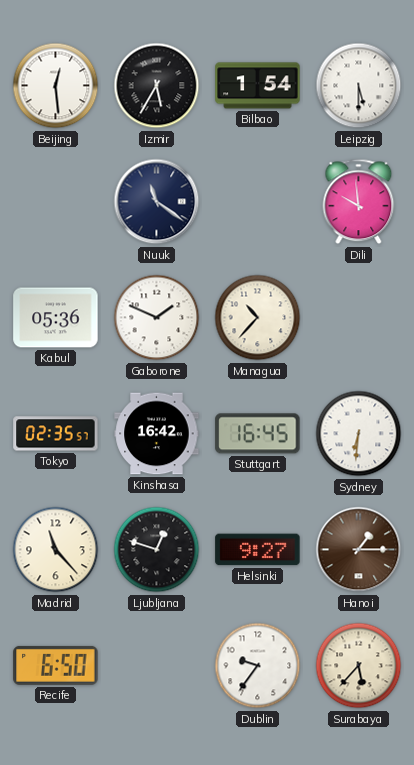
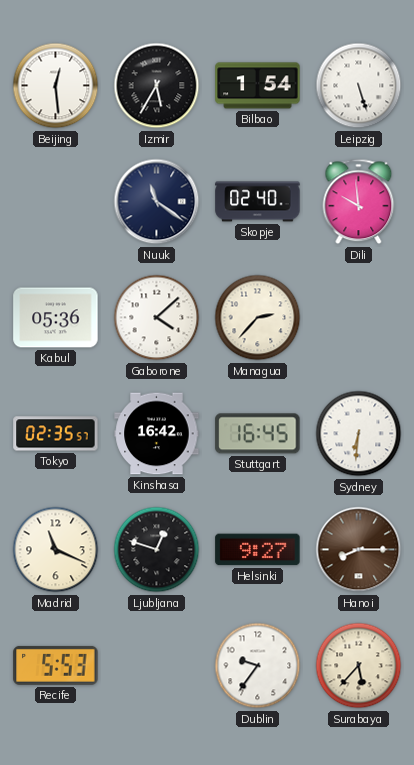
Leipzig: 5:30 -> 5:27
Skopje: none -> 02:40
Gaborone: 1:49 -> 4:08
Managua: 10:37 -> 2:37
Madrid: 11:23 -> 11:19
Hanoi: 1:15 -> 8:15
Recife: 6:50 -> 5:53
